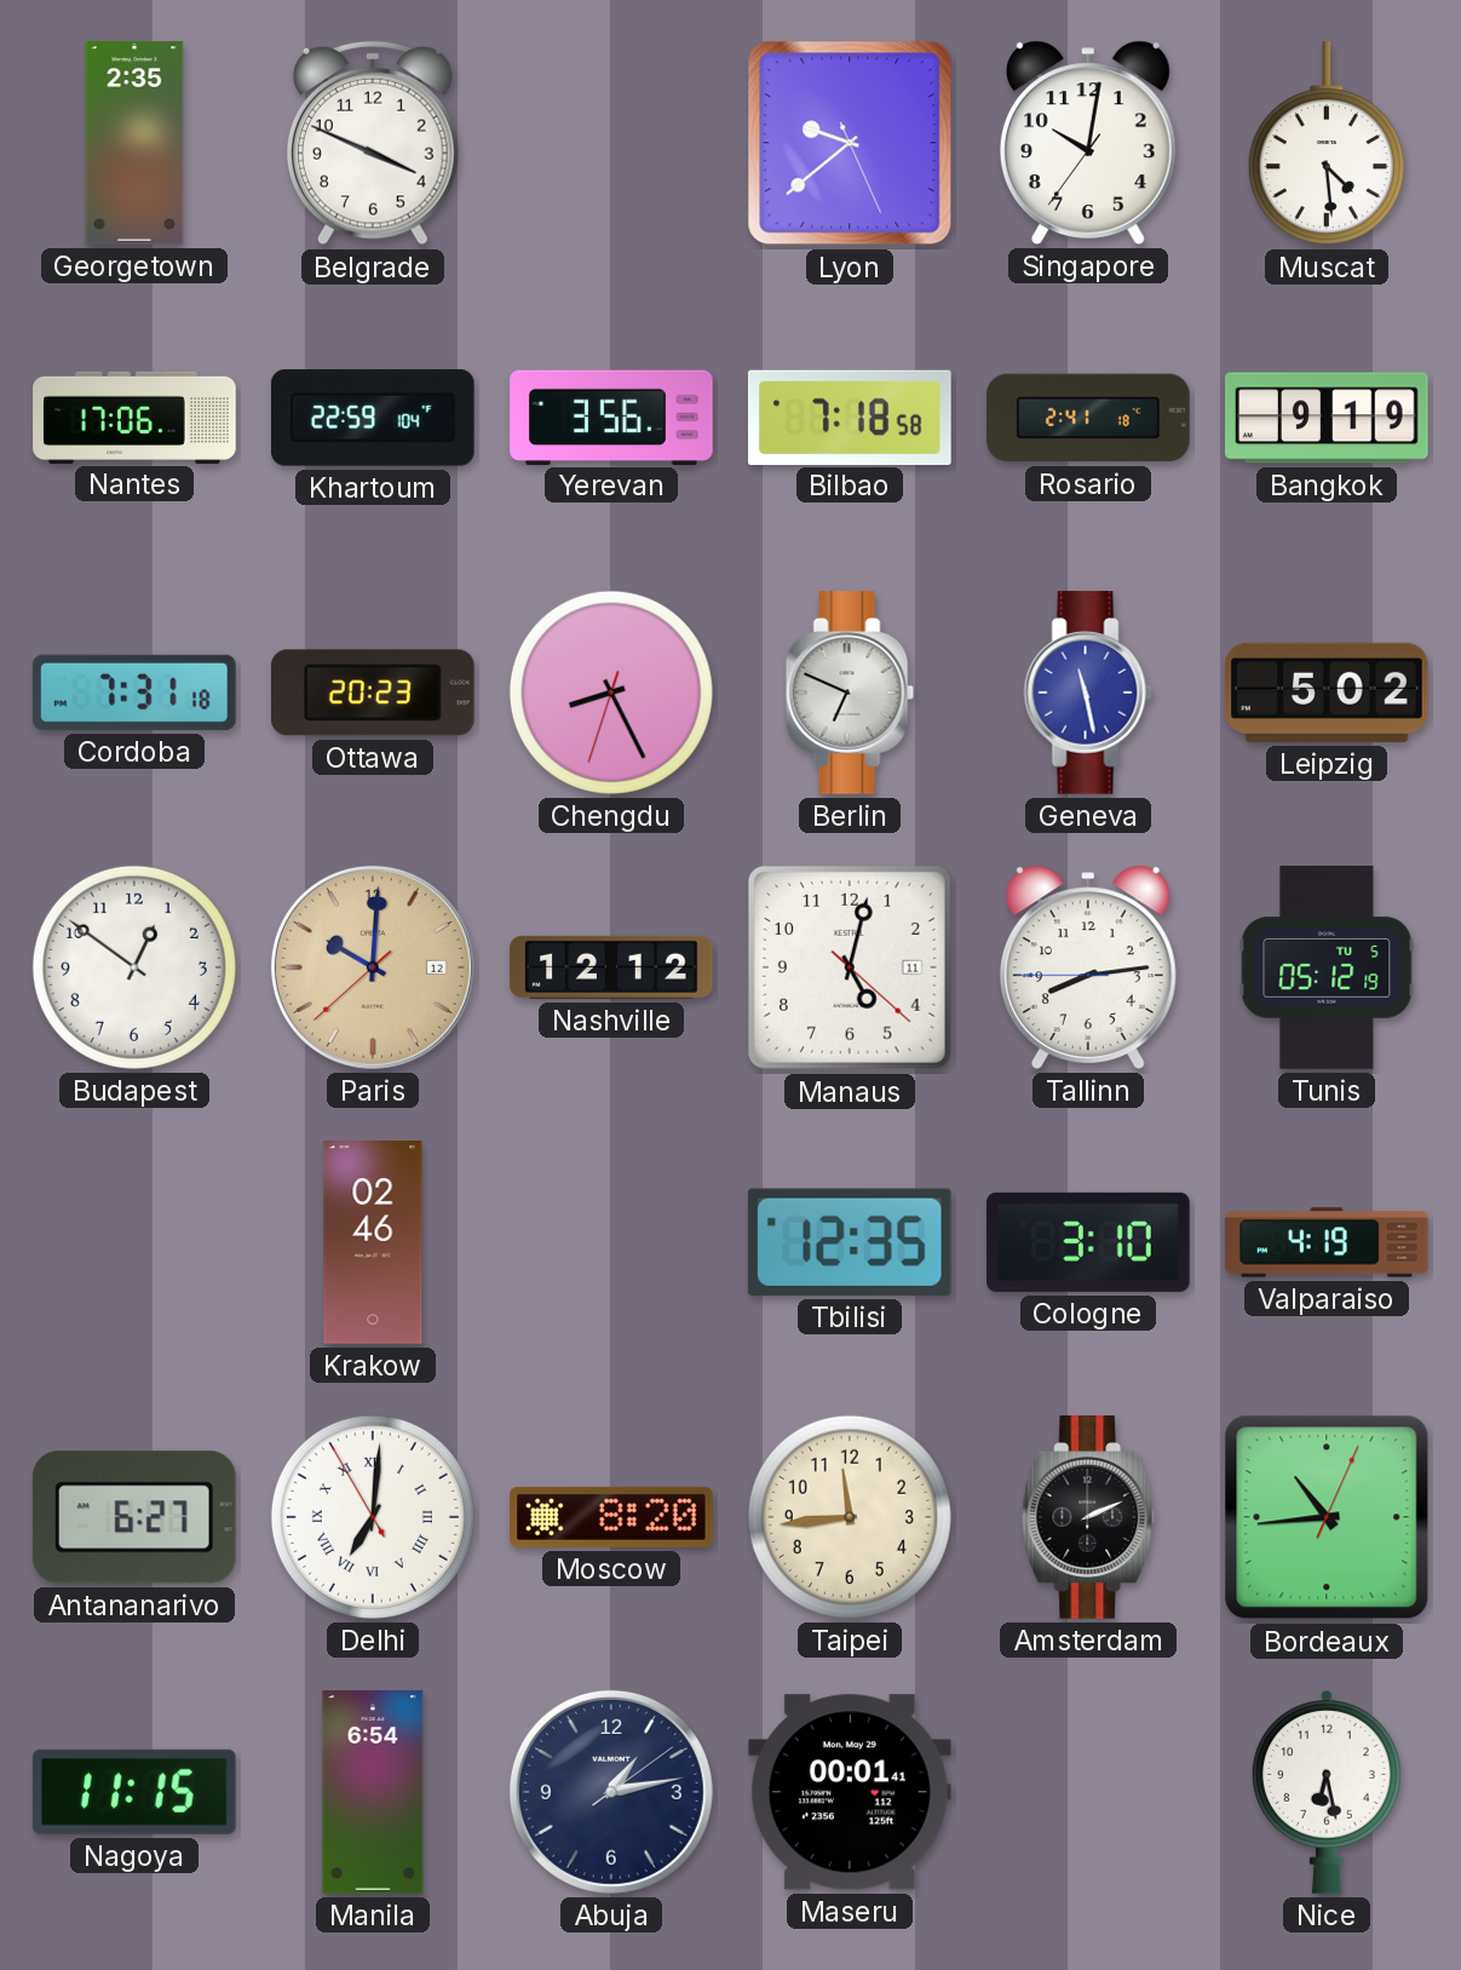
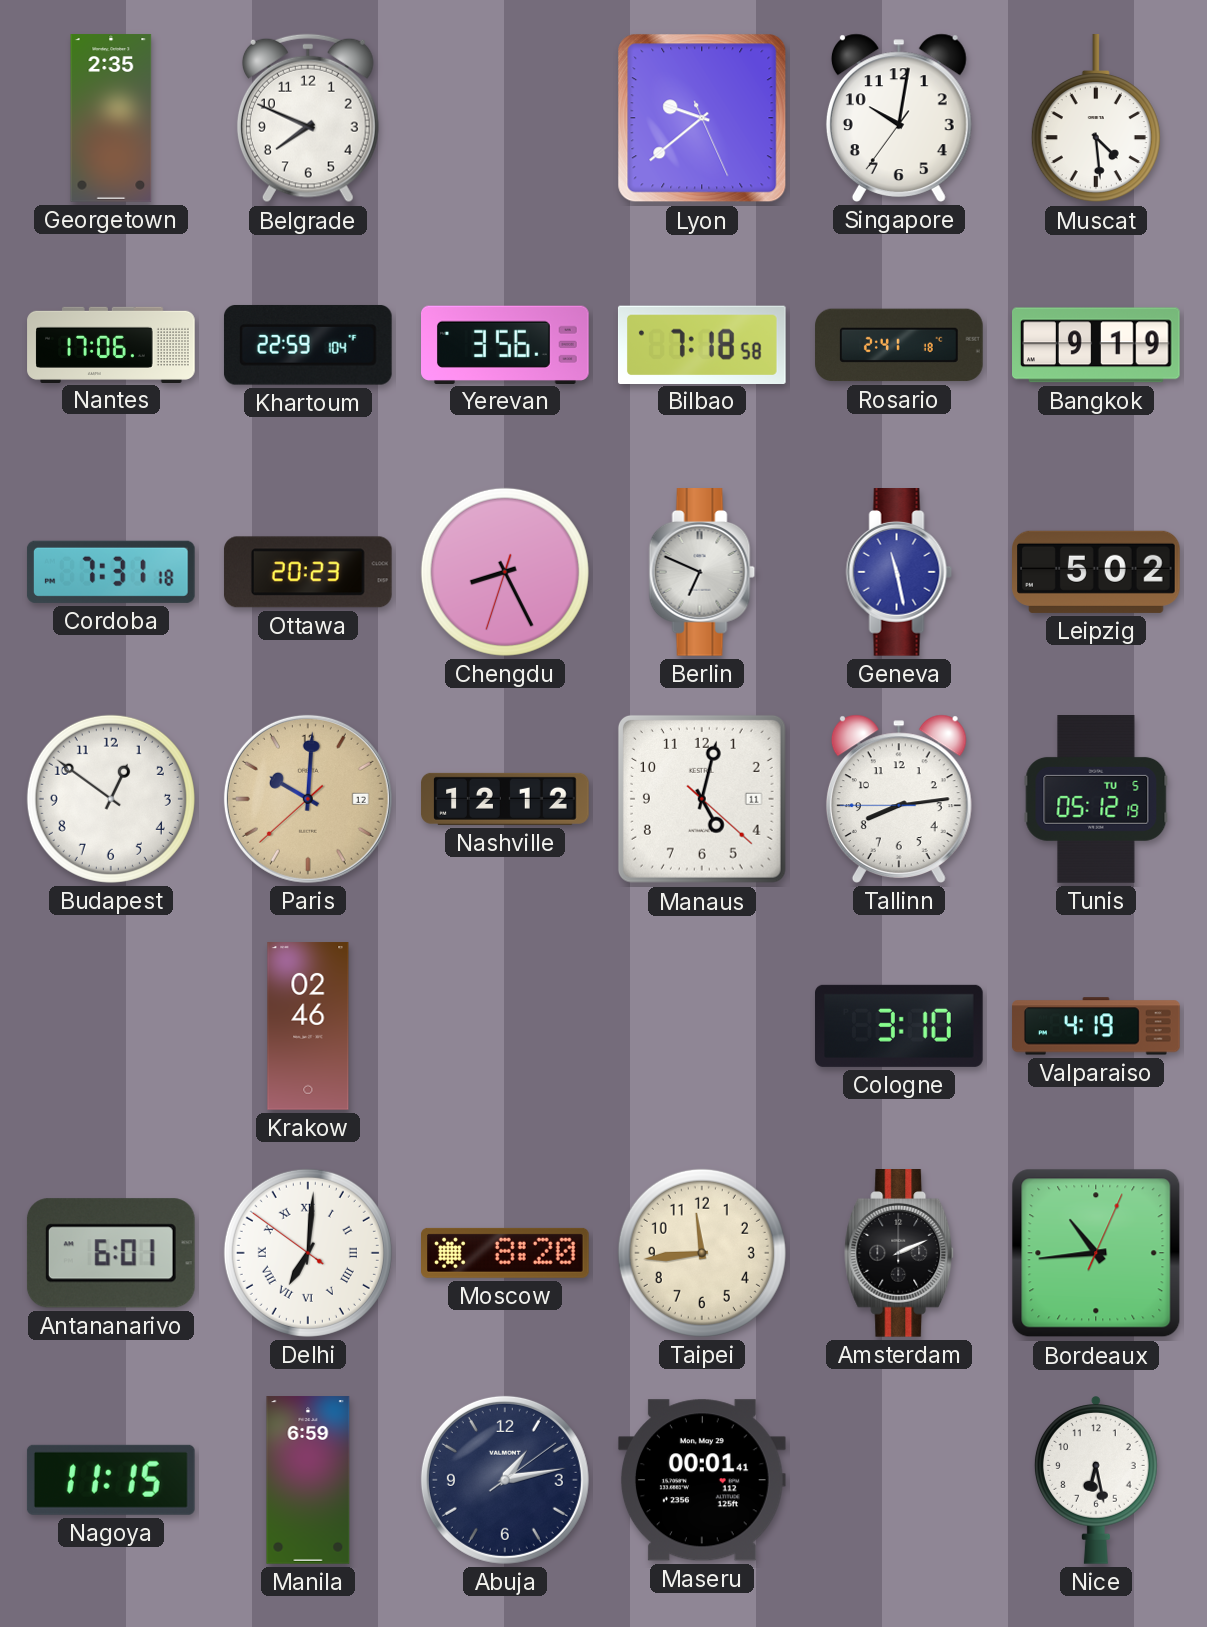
Belgrade: 3:49 -> 7:49
Tbilisi: 12:35 -> none
Antananarivo: 6:27 -> 6:01
Delhi: 7:00:55 -> 7:00:51
Manila: 6:54 -> 6:59
